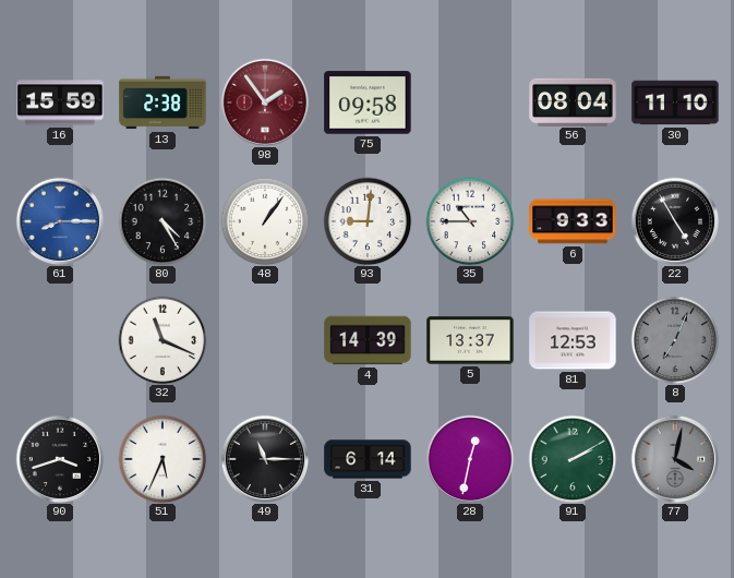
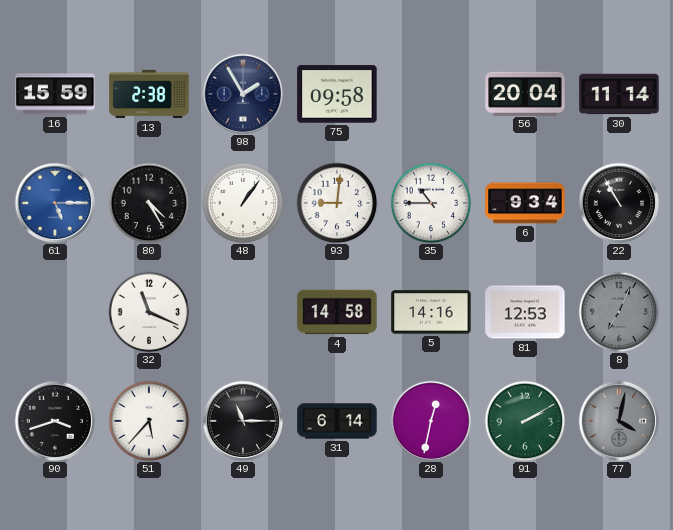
98: 1:54 -> 1:55
98 dial: burgundy -> navy
56: 08:04 -> 20:04
30: 11:10 -> 11:14
61: 8:15 -> 5:15
6: 9:33 -> 9:34
22: 4:55 -> 10:55
4: 14:39 -> 14:58
5: 13:37 -> 14:16
51: 5:34 -> 5:37
